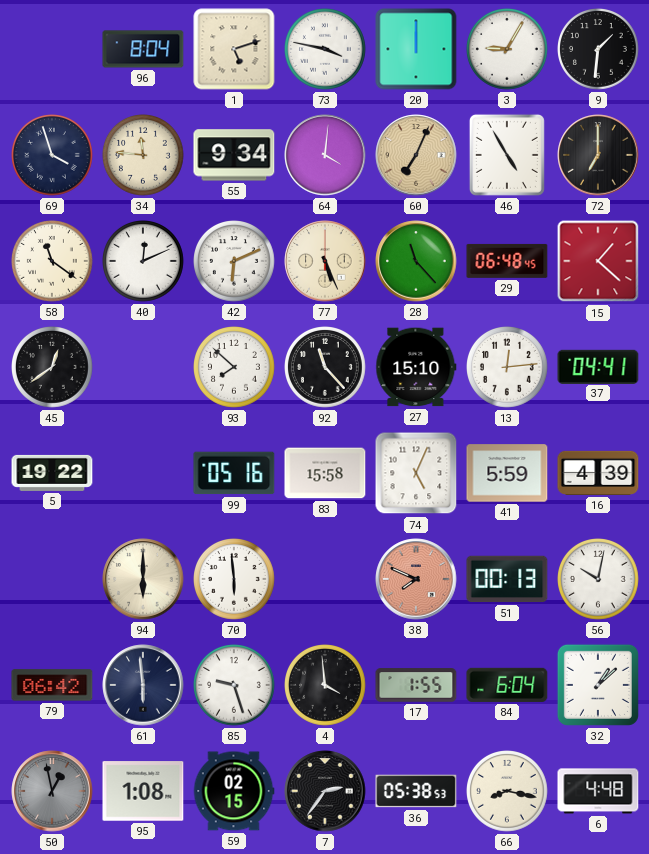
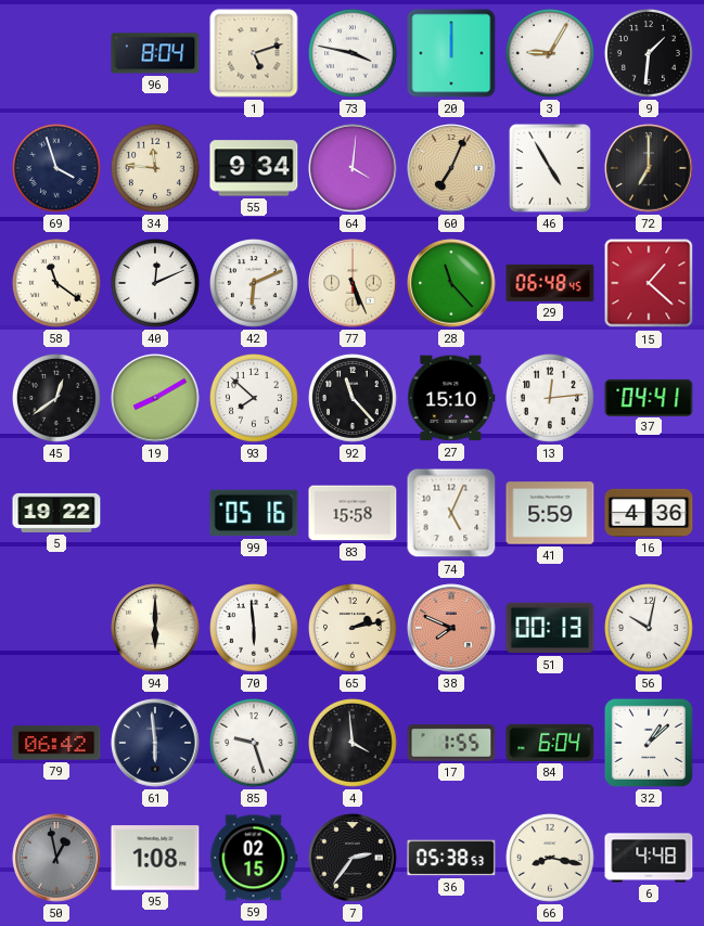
19: none -> 8:10
16: 4:39 -> 4:36
65: none -> 2:13
